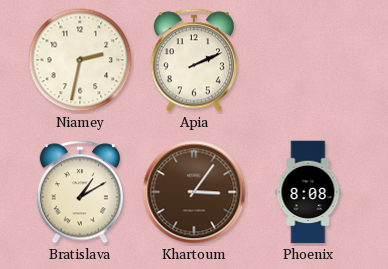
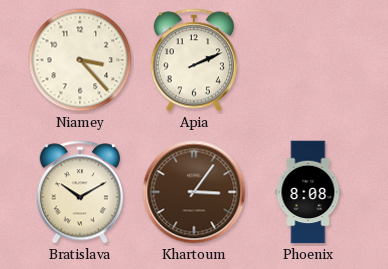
Niamey: 2:32 -> 3:23
Bratislava: 1:10 -> 10:10
